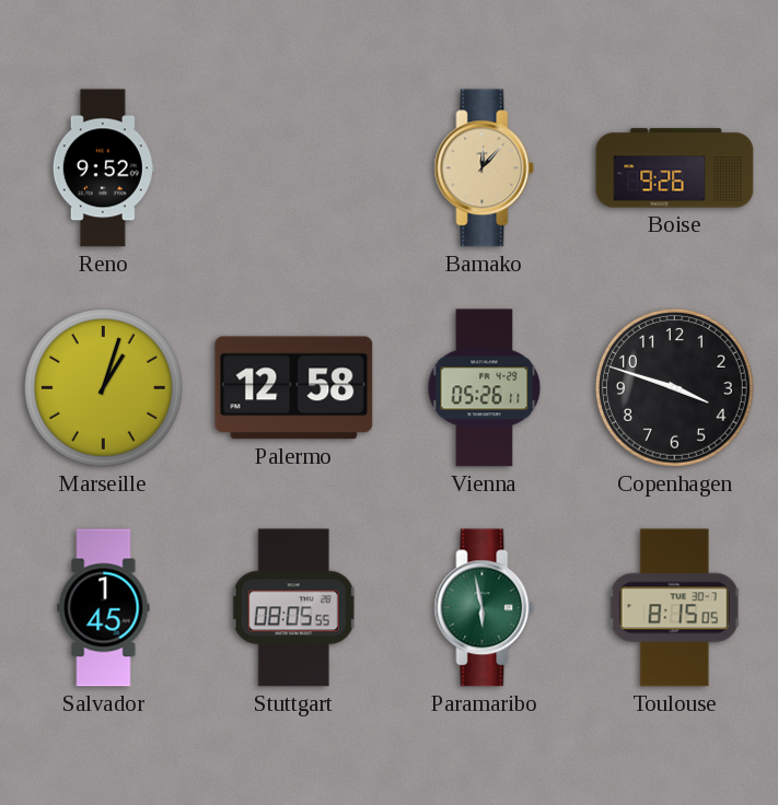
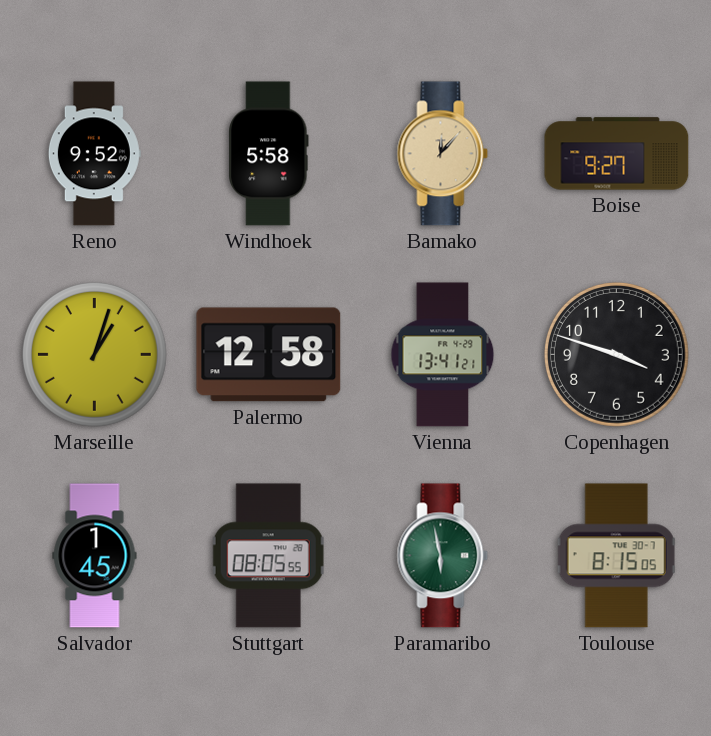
Windhoek: none -> 5:58
Boise: 9:26 -> 9:27
Vienna: 05:26 -> 13:41
